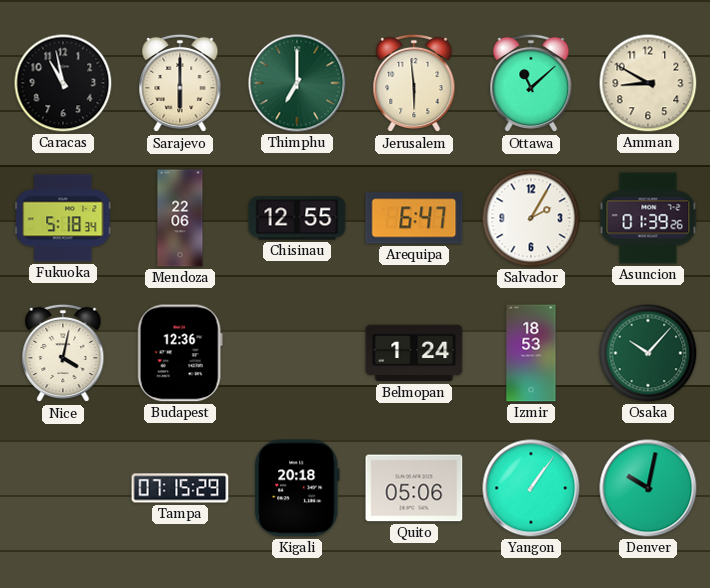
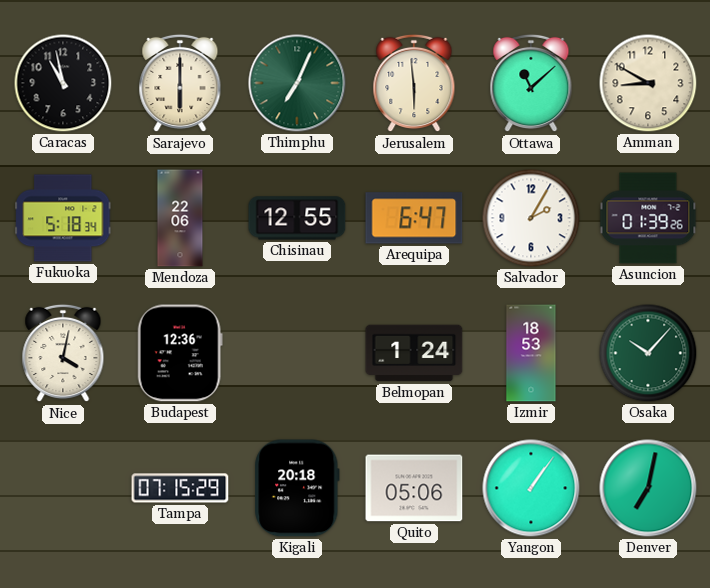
Thimphu: 7:00 -> 7:04
Denver: 10:02 -> 7:02
